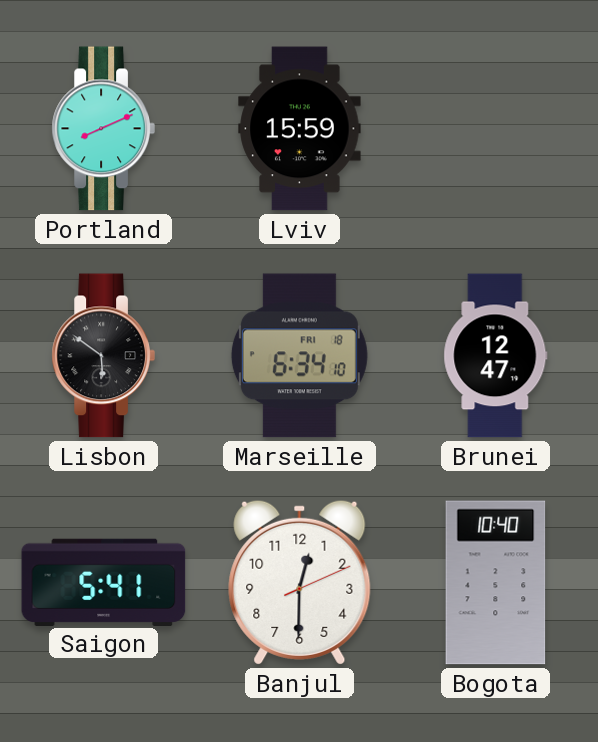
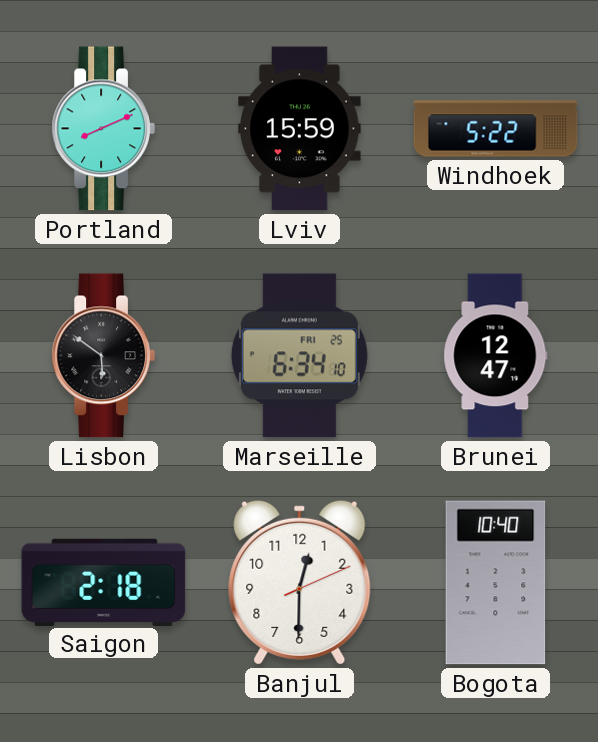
Windhoek: none -> 5:22
Marseille date: FRI 18 -> FRI 25
Saigon: 5:41 -> 2:18
